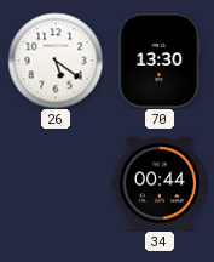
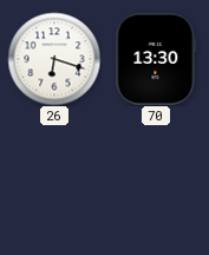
26: 5:21 -> 6:18
34: 00:44 -> none
